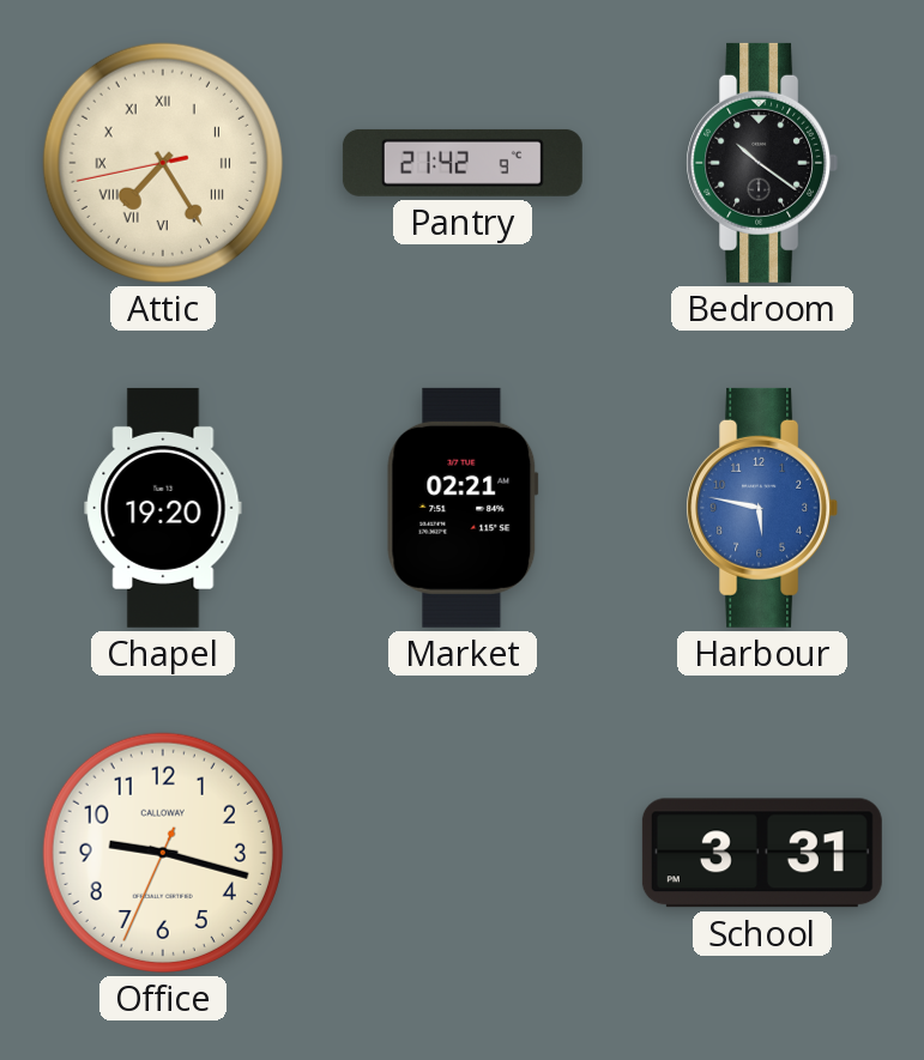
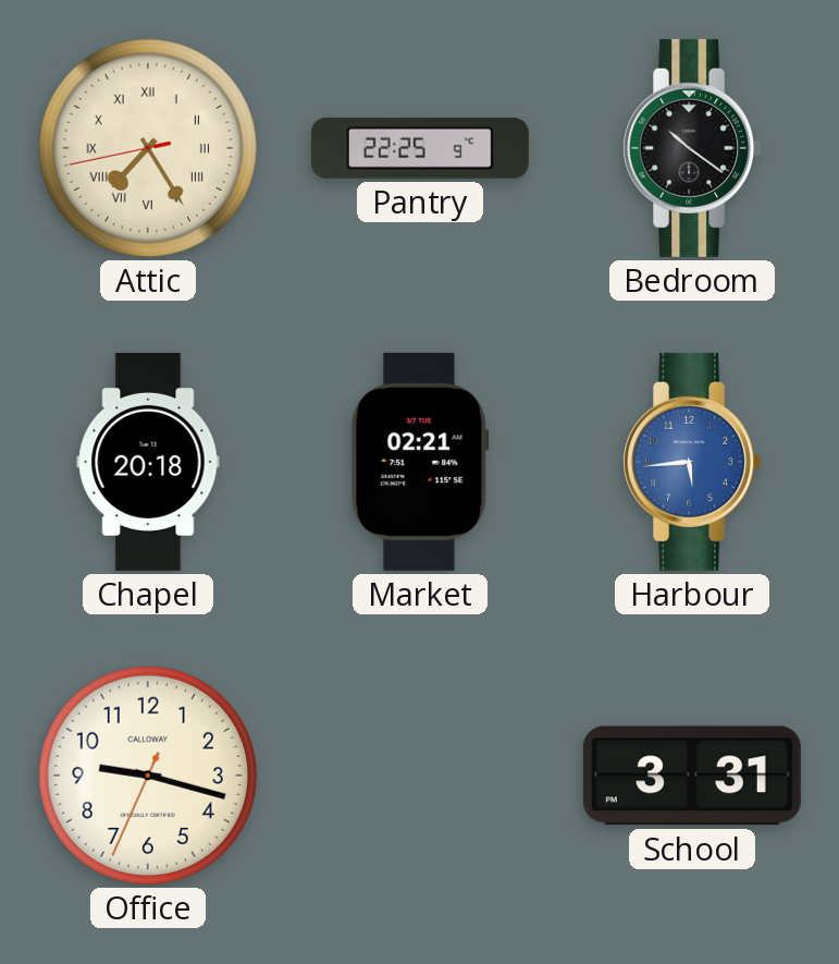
Pantry: 21:42 -> 22:25
Chapel: 19:20 -> 20:18
Harbour: 5:47 -> 5:44
